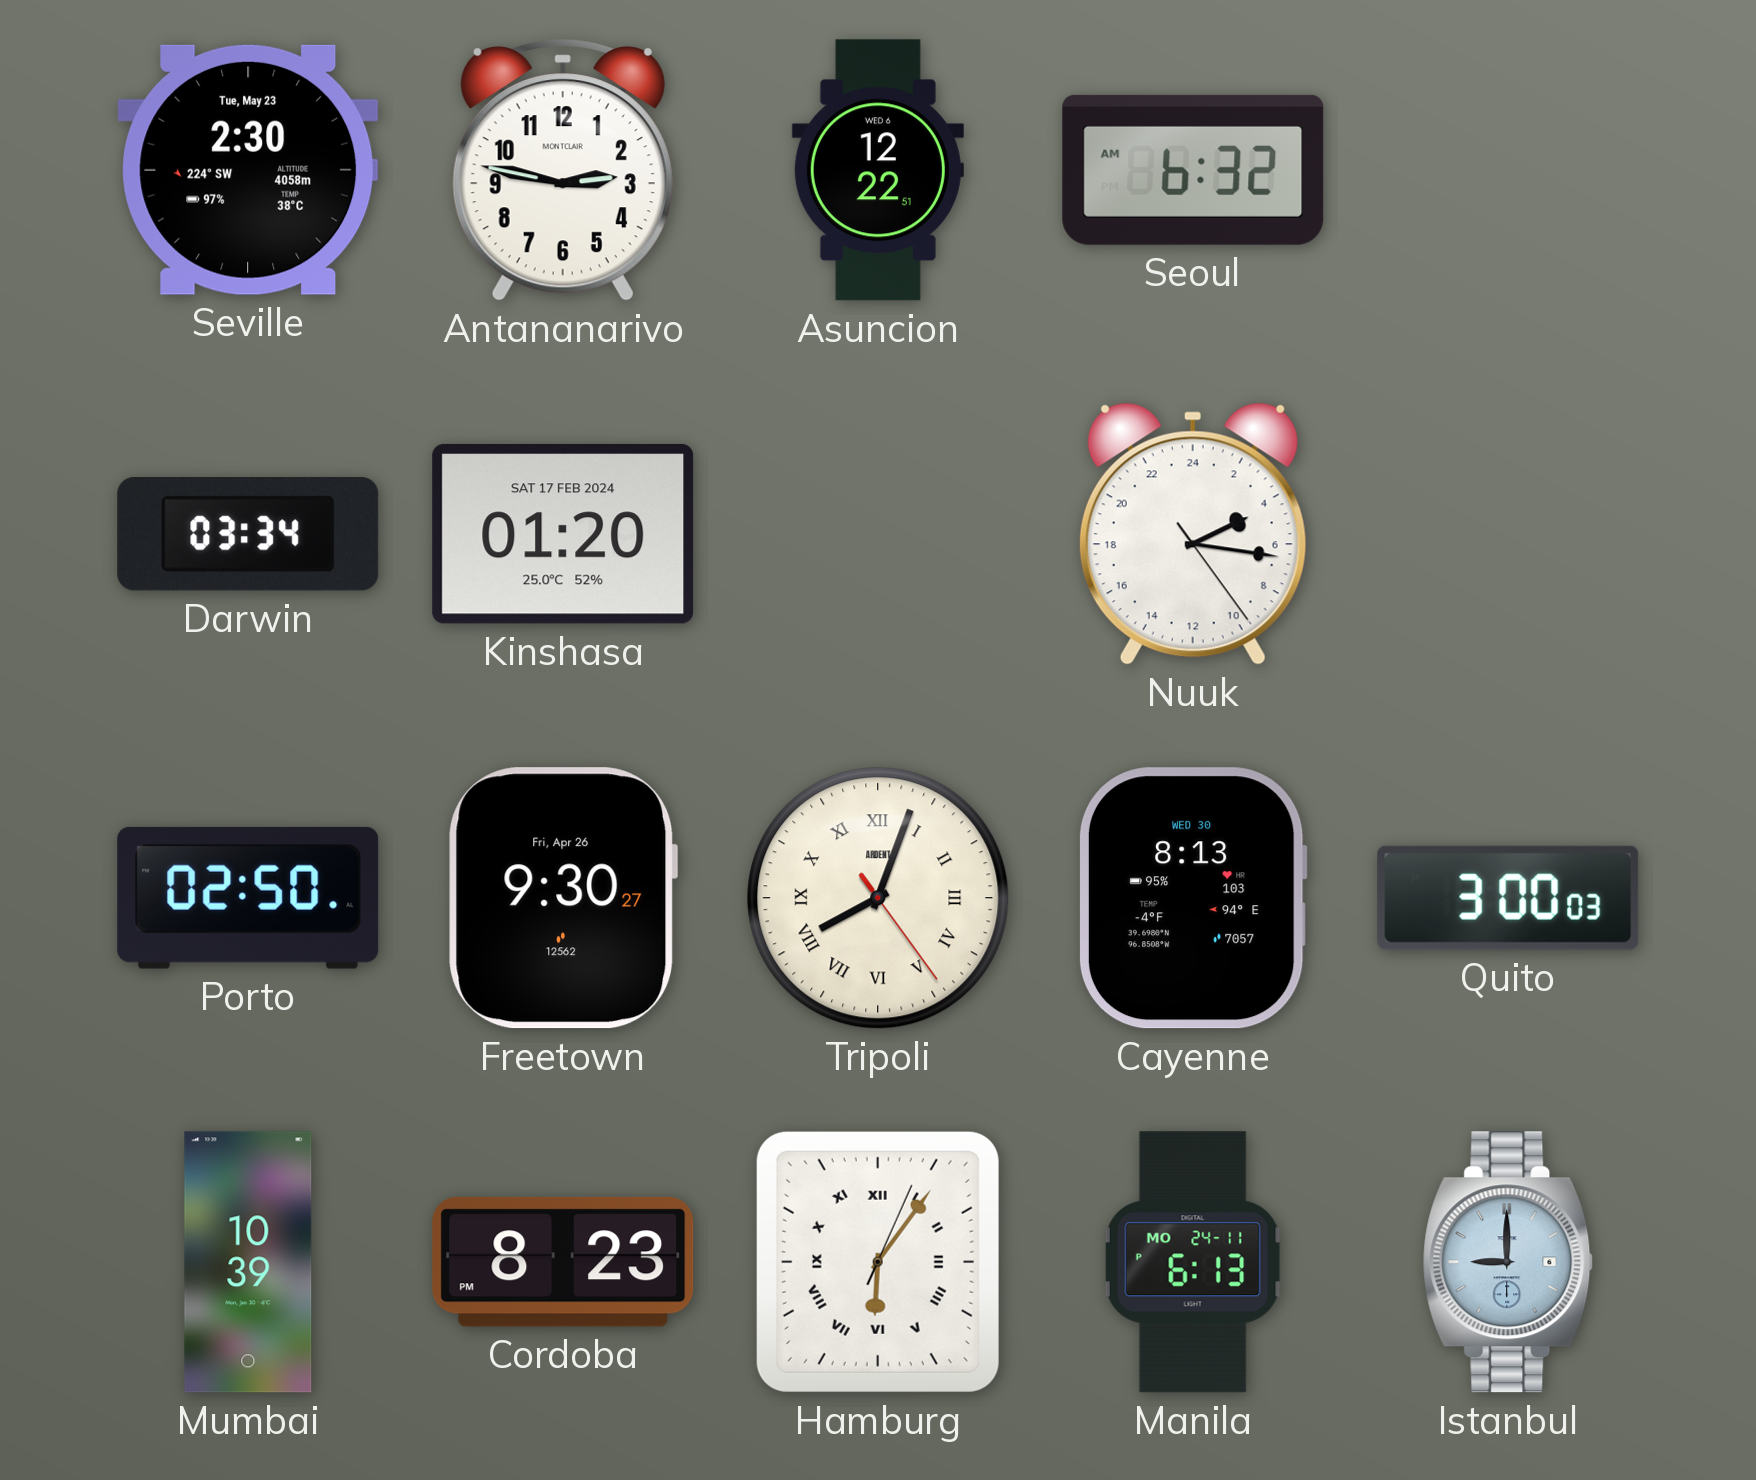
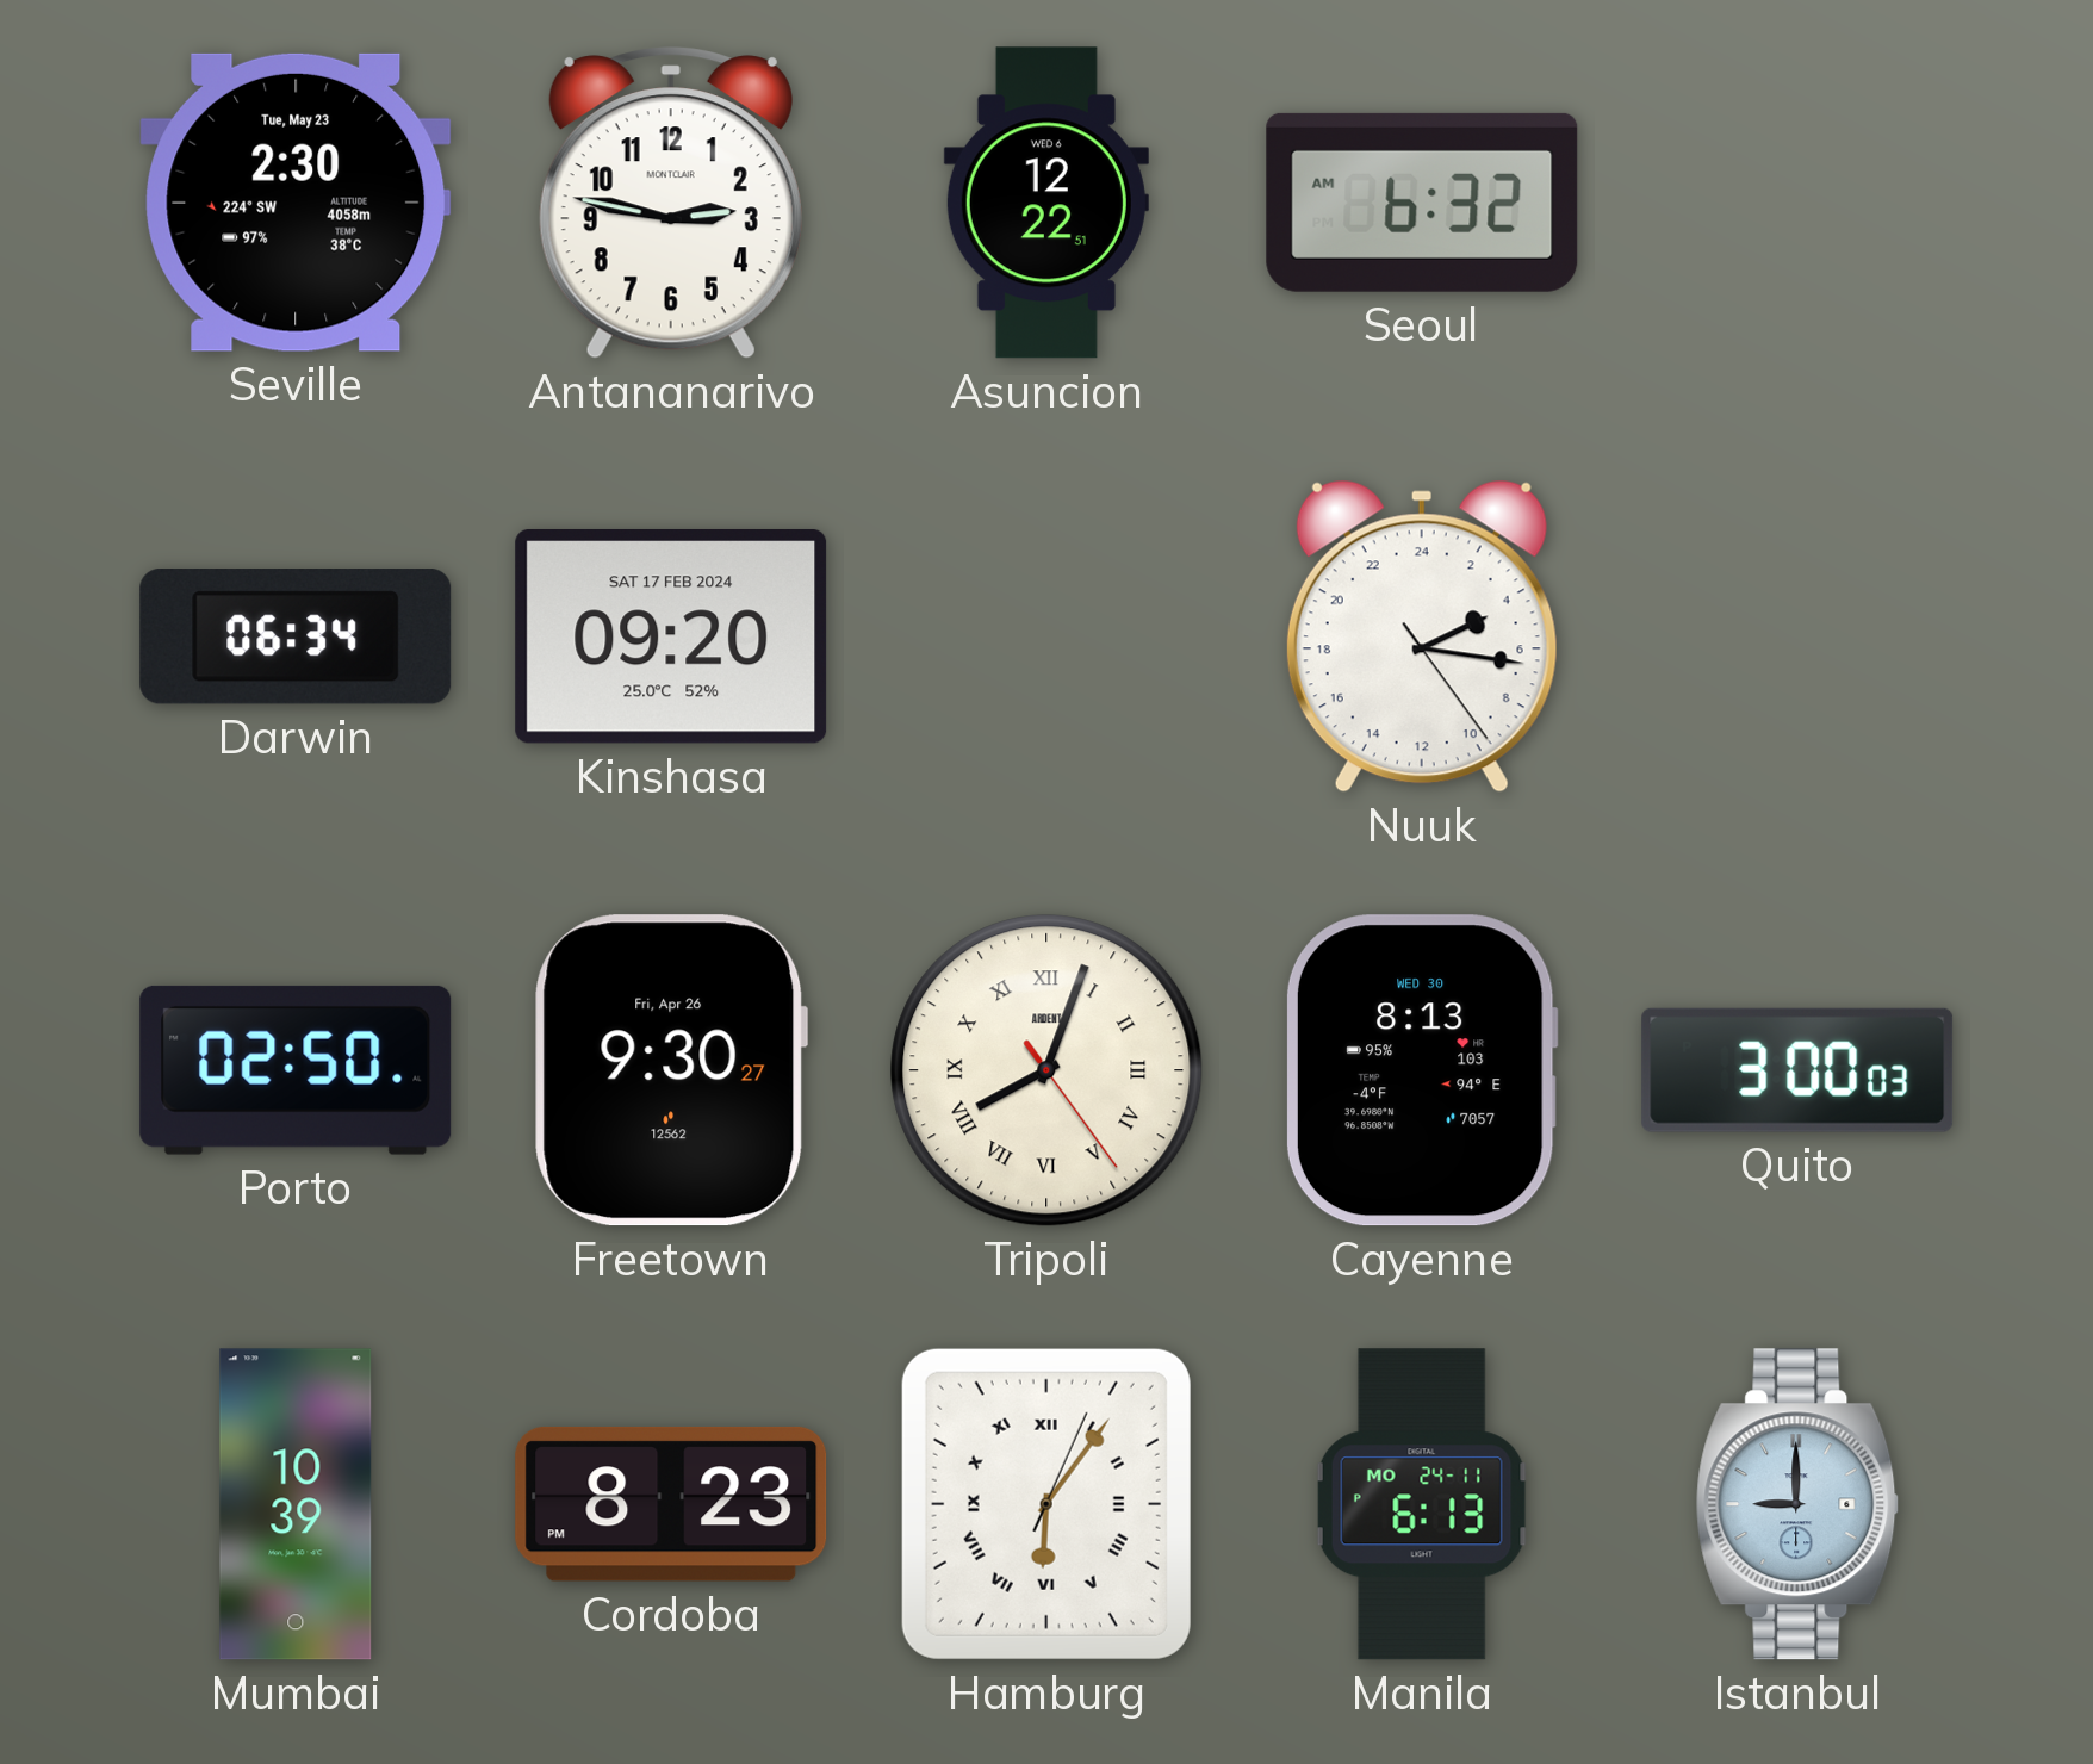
Darwin: 03:34 -> 06:34
Kinshasa: 01:20 -> 09:20
